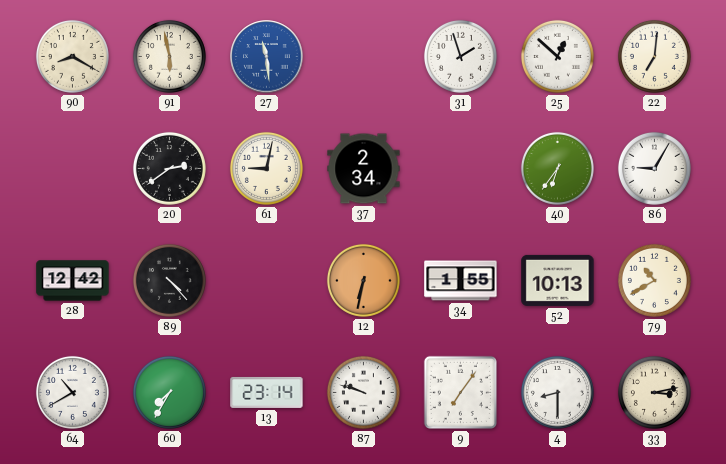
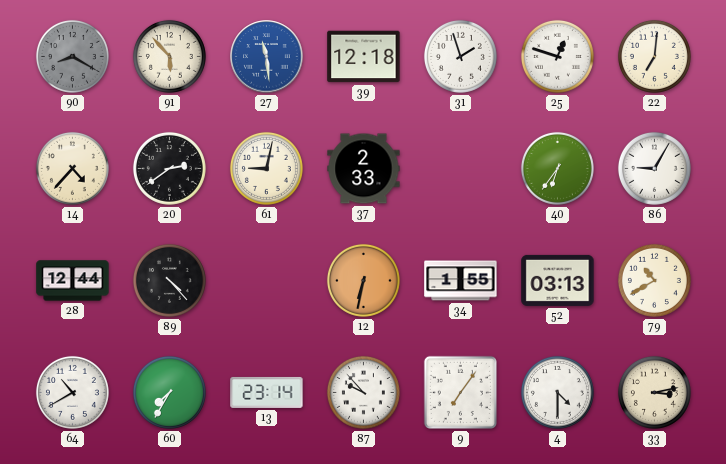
90 dial: cream -> grey
91: 5:58 -> 5:53
39: none -> 12:18
25: 12:52 -> 12:48
14: none -> 4:37
37: 2:34 -> 2:33
28: 12:42 -> 12:44
52: 10:13 -> 03:13
87: 9:48 -> 9:53
4: 8:30 -> 4:30
